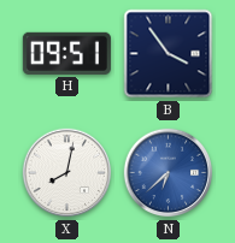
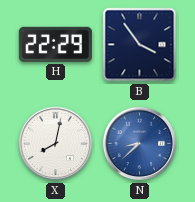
H: 09:51 -> 22:29
N: 6:38 -> 8:38
